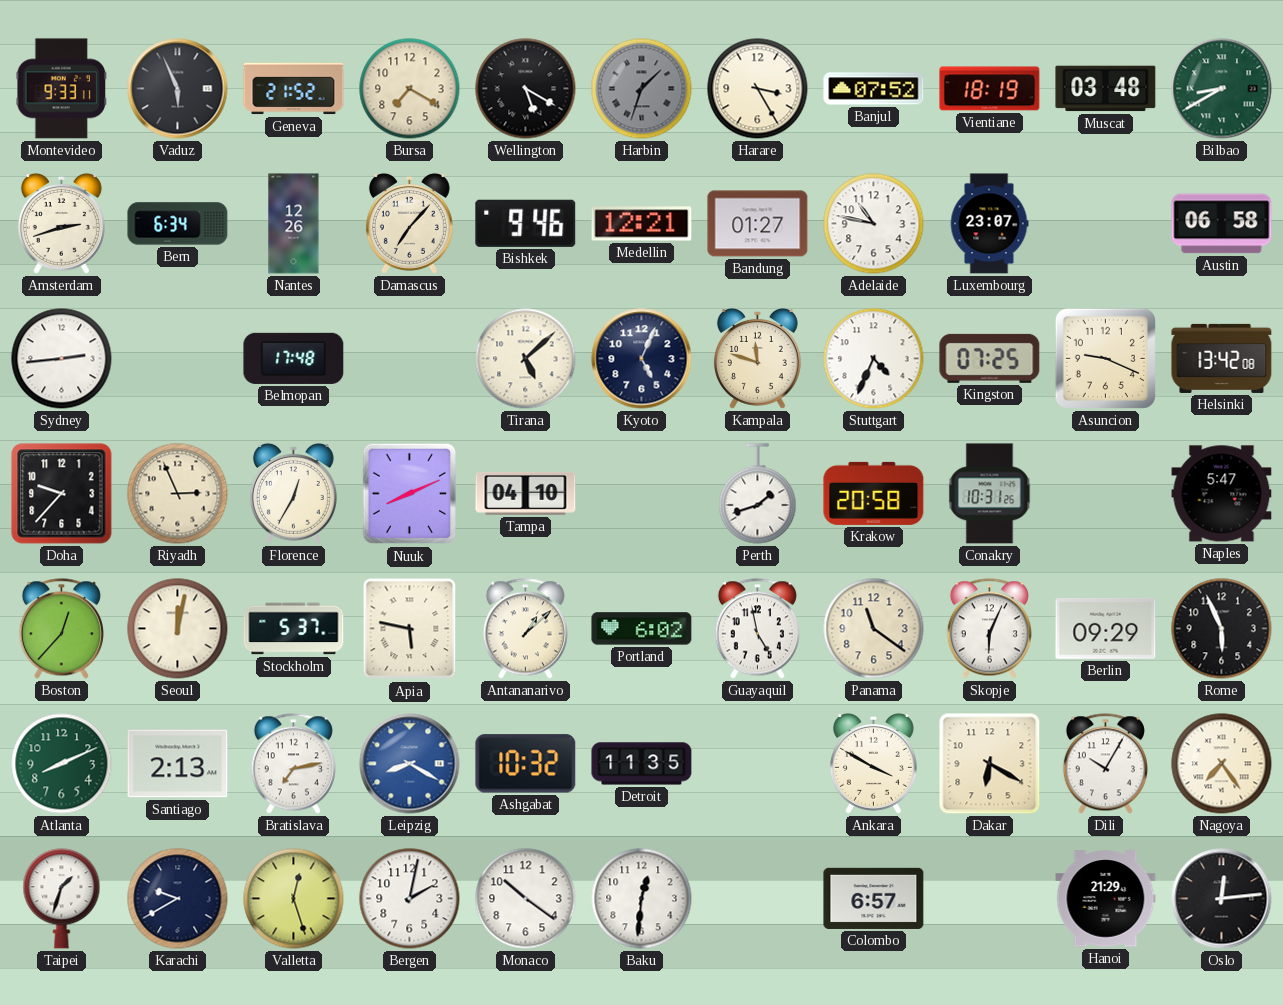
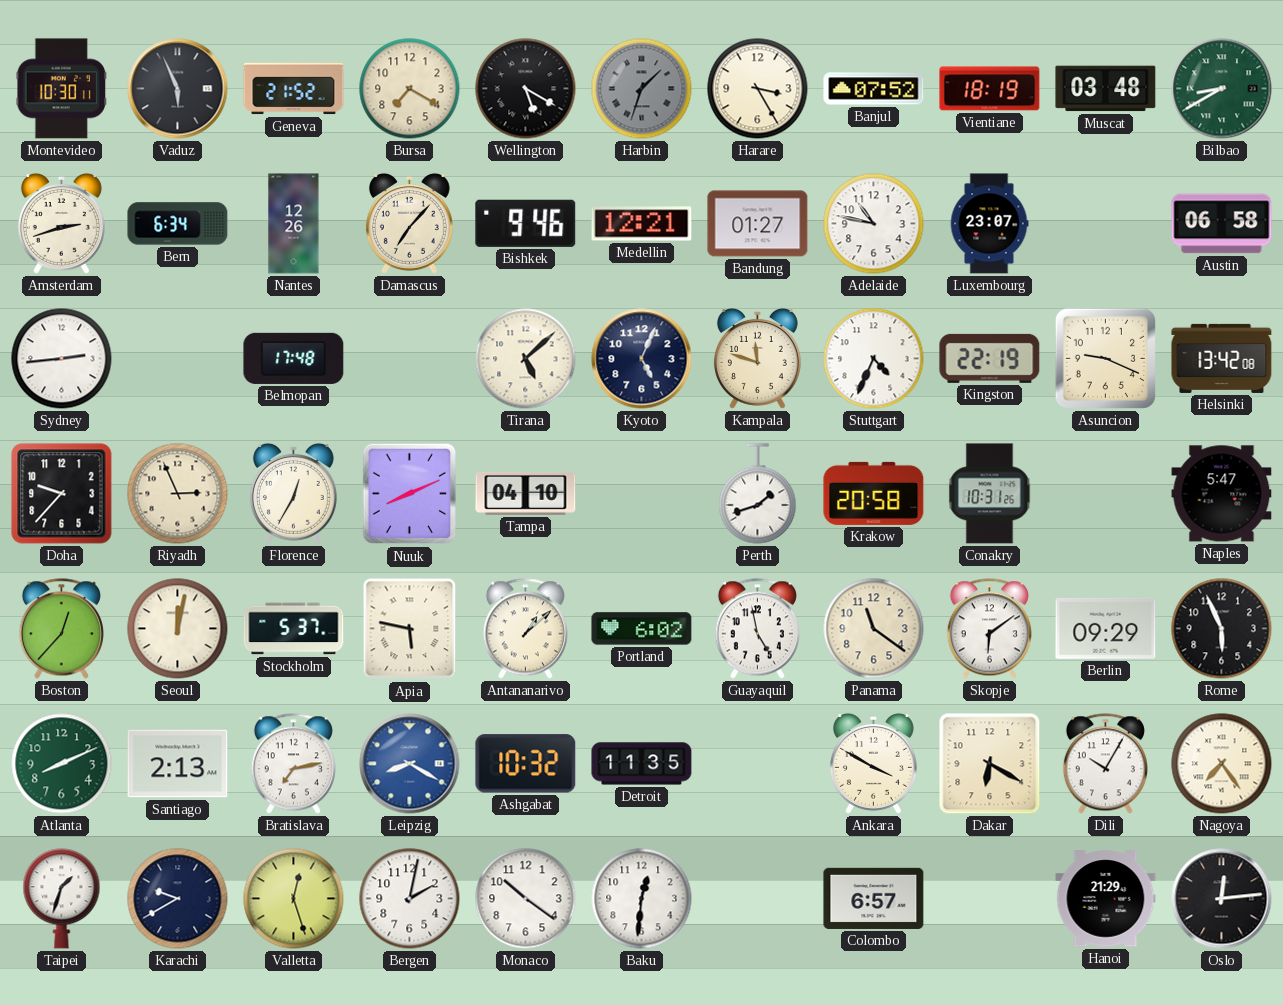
Montevideo: 9:33 -> 10:30
Kingston: 07:25 -> 22:19
Skopje: 6:04 -> 6:09
